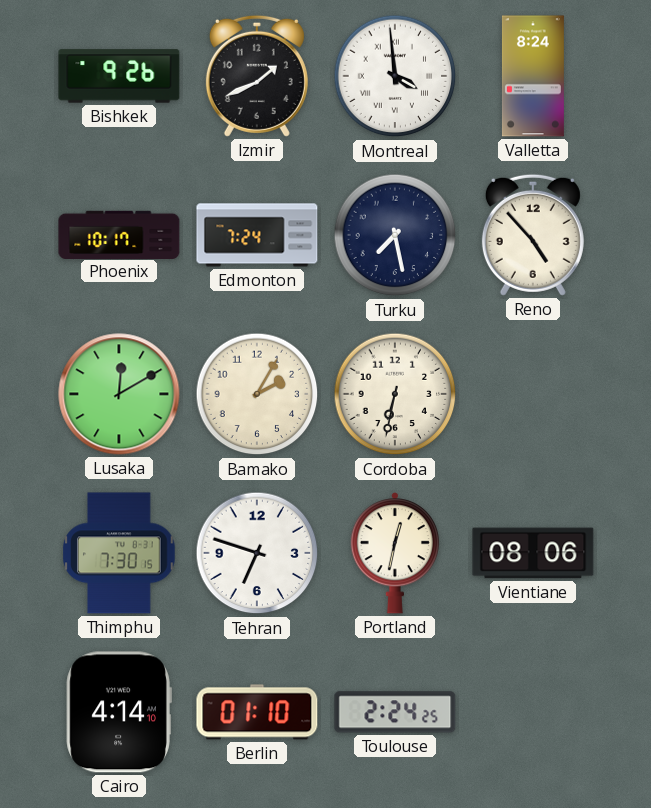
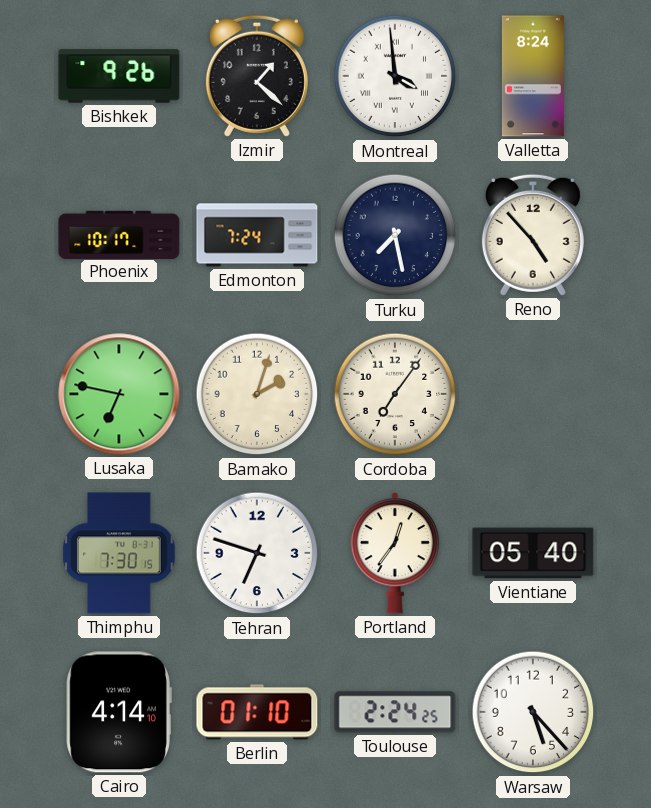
Izmir: 1:41 -> 1:22
Lusaka: 12:10 -> 6:47
Bamako: 2:05 -> 2:03
Cordoba: 6:32 -> 7:06
Portland: 12:32 -> 12:36
Vientiane: 08:06 -> 05:40
Warsaw: none -> 5:23
